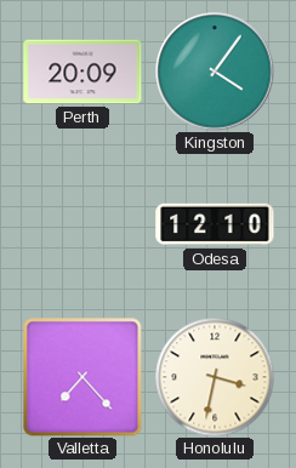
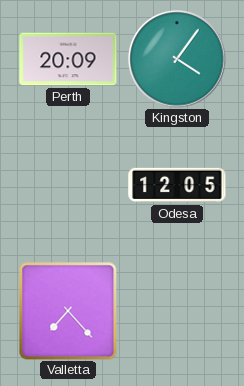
Odesa: 12:10 -> 12:05
Honolulu: 3:32 -> none
